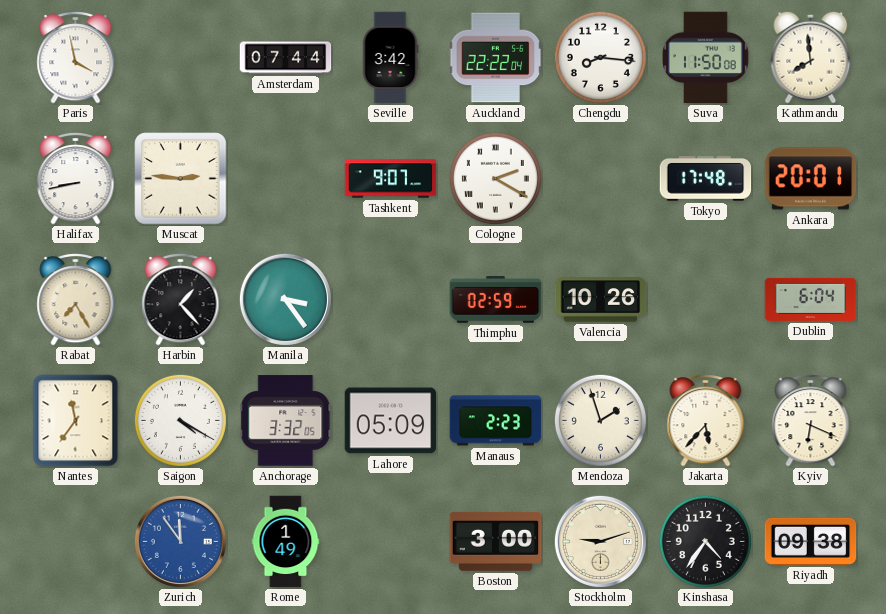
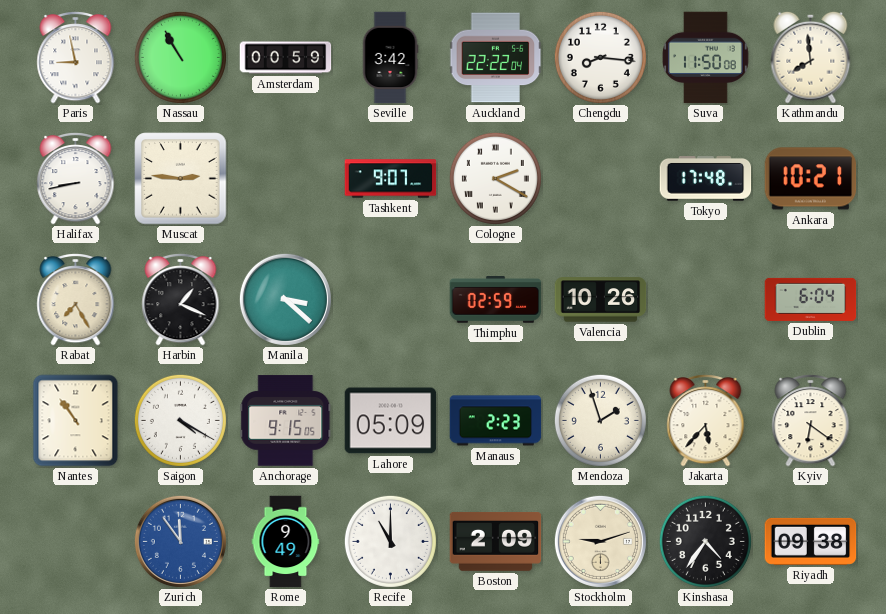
Paris: 3:58 -> 8:58
Nassau: none -> 10:55
Amsterdam: 07:44 -> 00:59
Ankara: 20:01 -> 10:21
Harbin: 1:23 -> 1:19
Manila: 3:24 -> 3:22
Nantes: 11:36 -> 10:54
Anchorage: 3:32 -> 9:15
Kyiv: 6:19 -> 6:21
Rome: 1:49 -> 9:49
Recife: none -> 11:00
Boston: 3:00 -> 2:09
